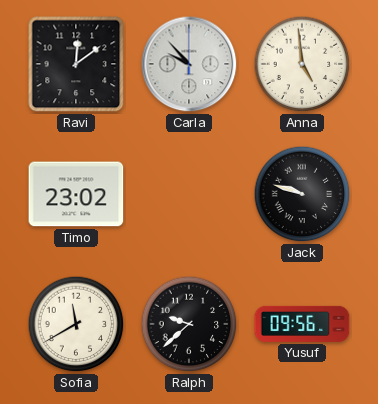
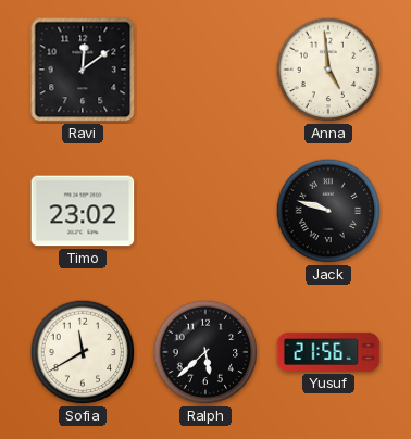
Carla: 9:53 -> none
Ralph: 9:38 -> 5:38
Yusuf: 09:56 -> 21:56
